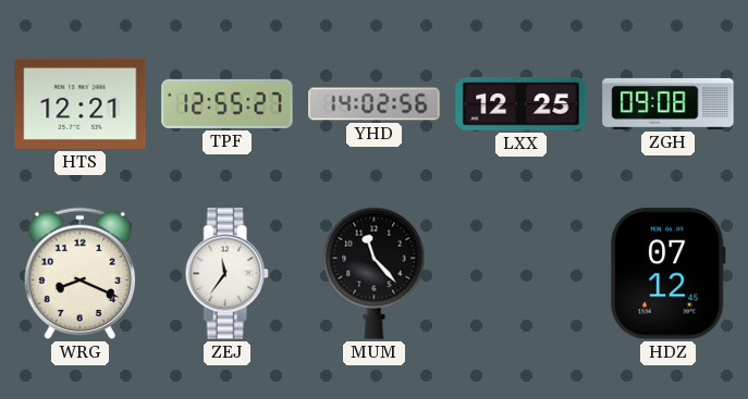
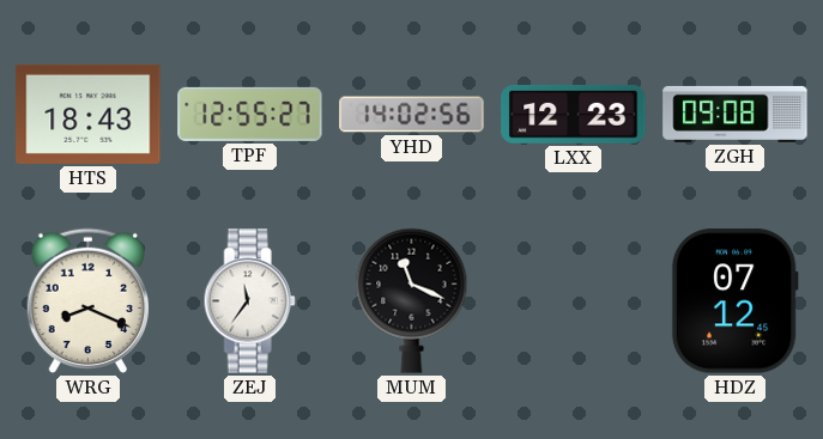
HTS: 12:21 -> 18:43
LXX: 12:25 -> 12:23
MUM: 11:23 -> 11:19
